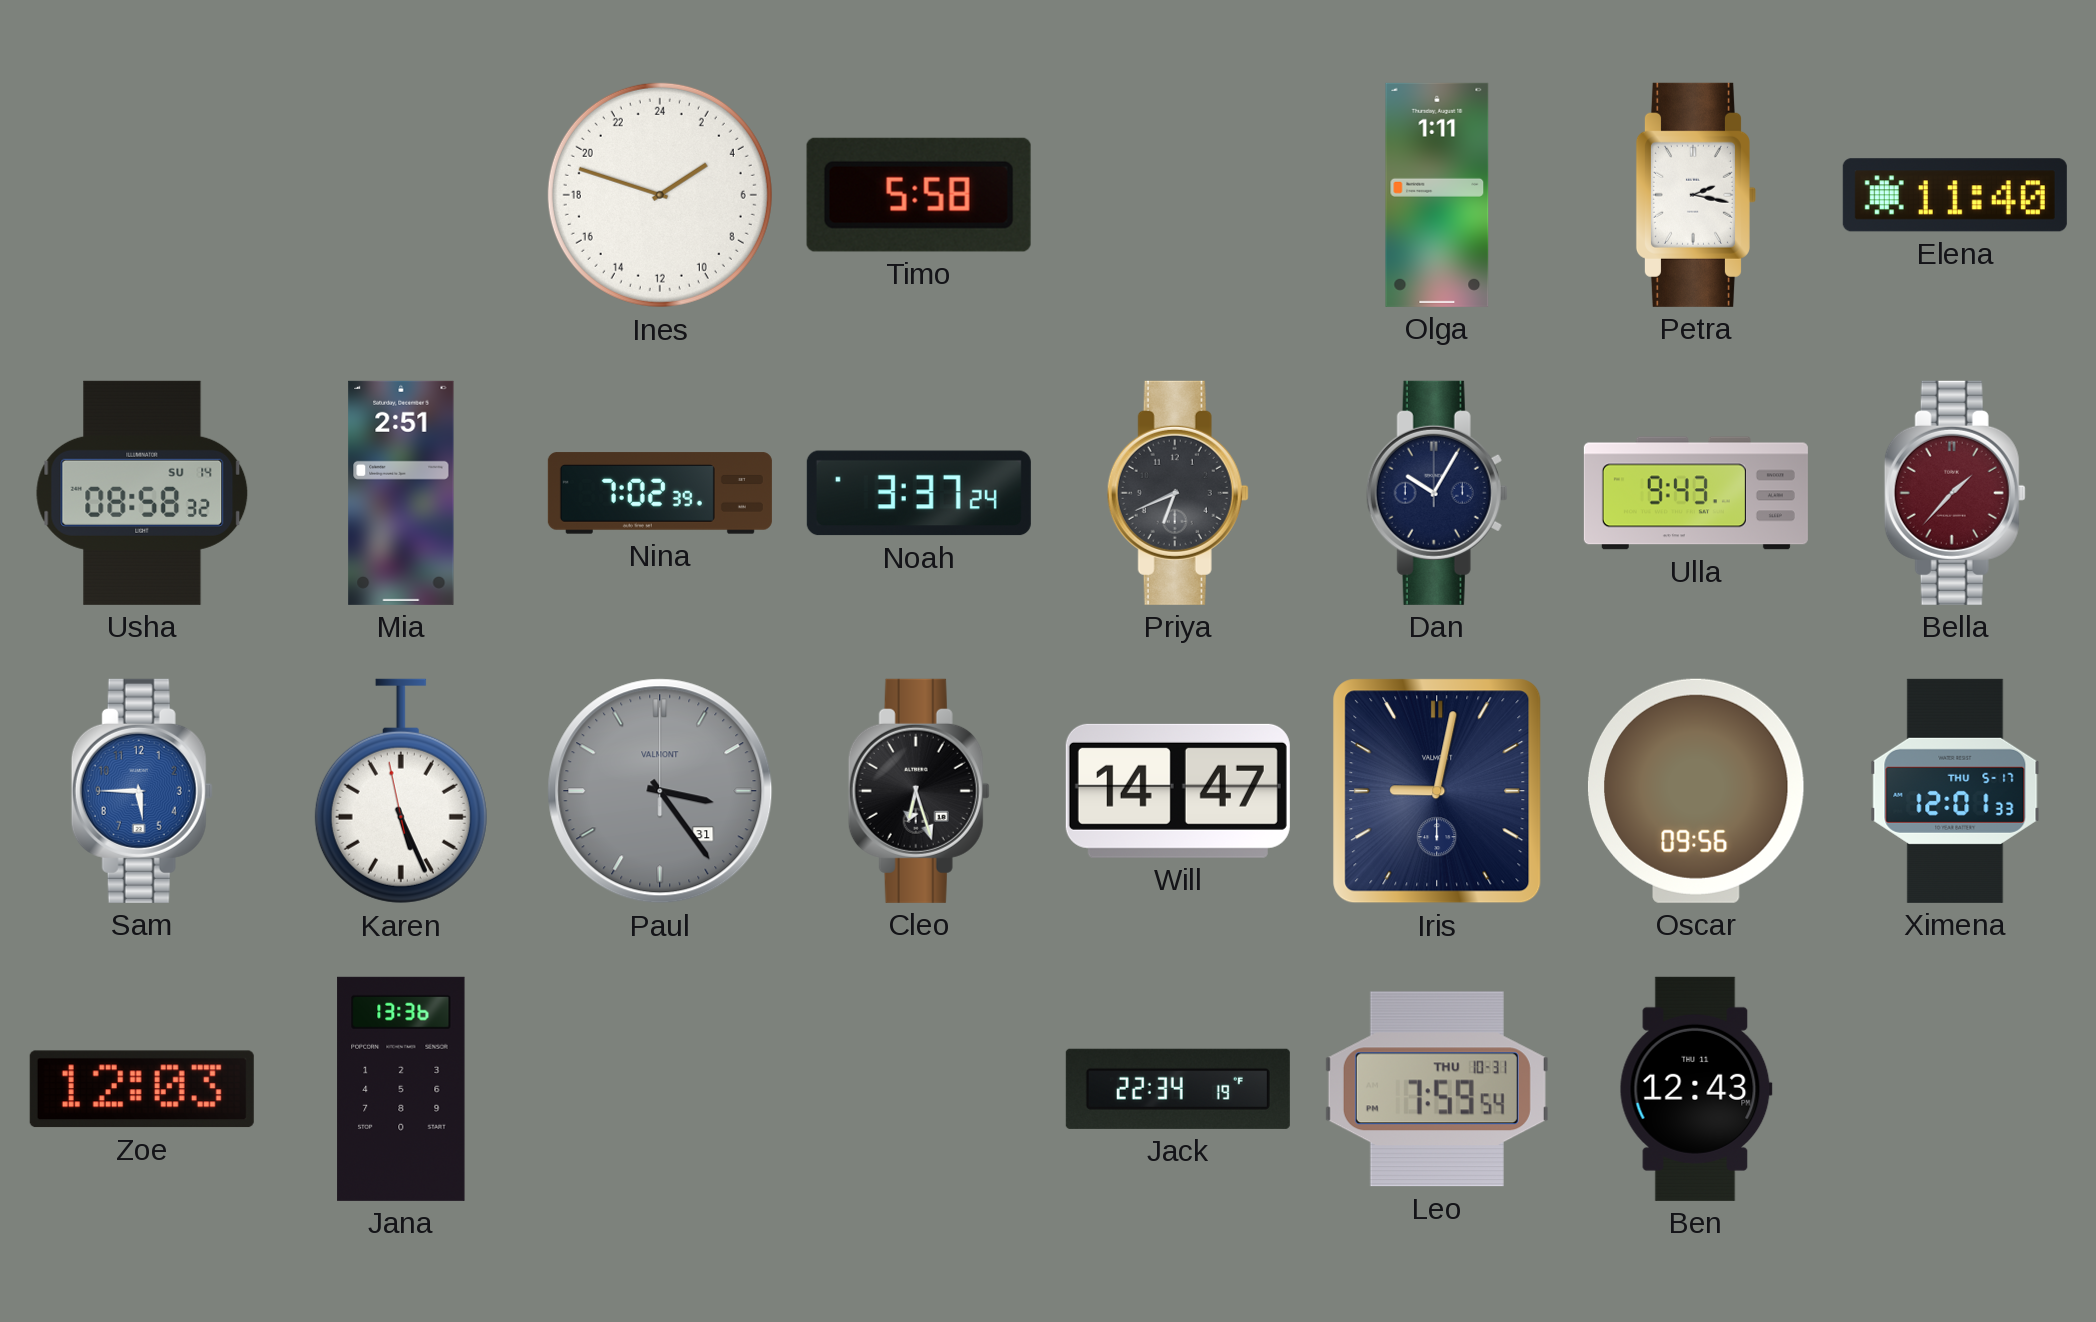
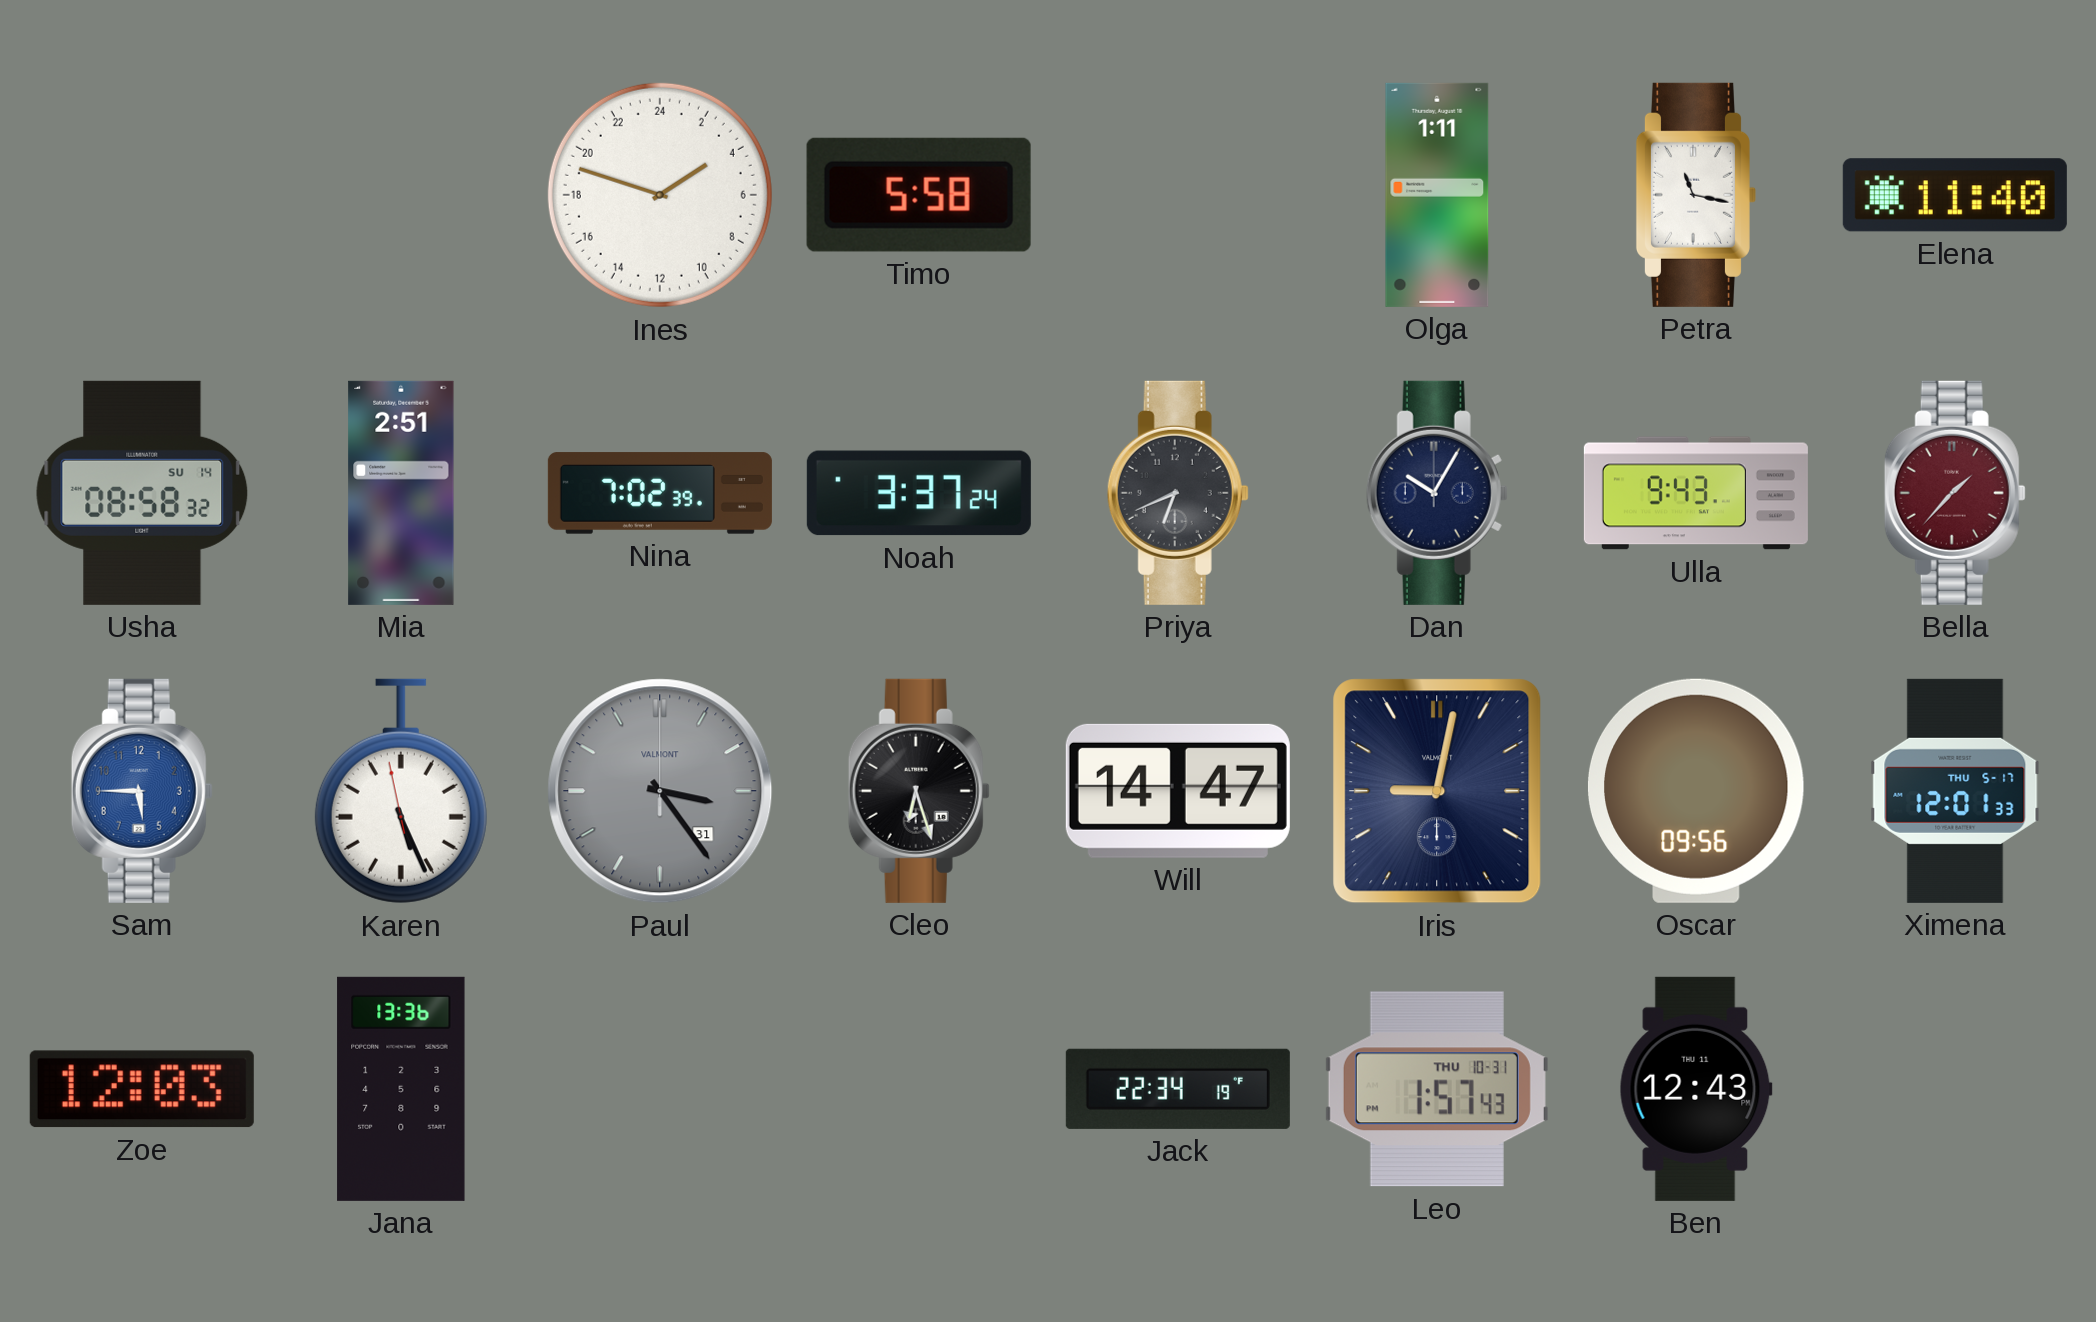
Petra: 2:17 -> 11:17
Leo: 7:59 -> 1:57
